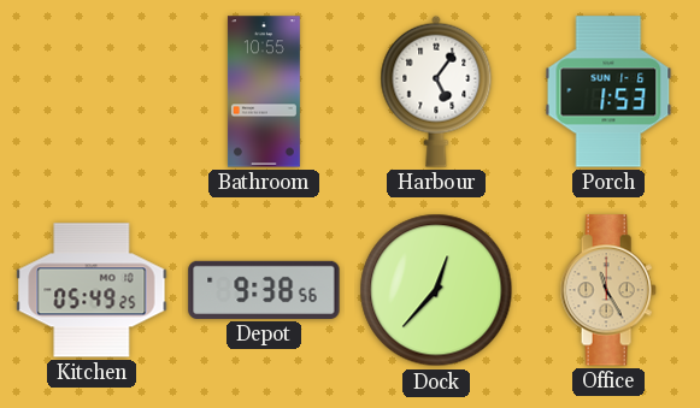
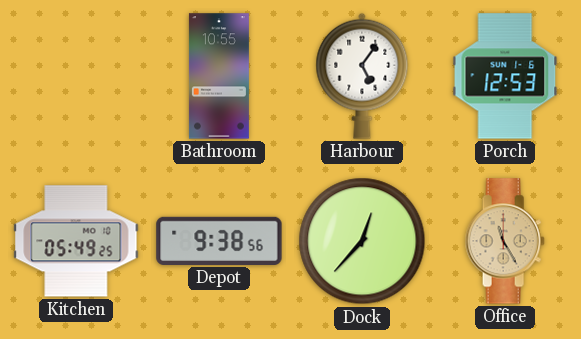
Porch: 1:53 -> 12:53
